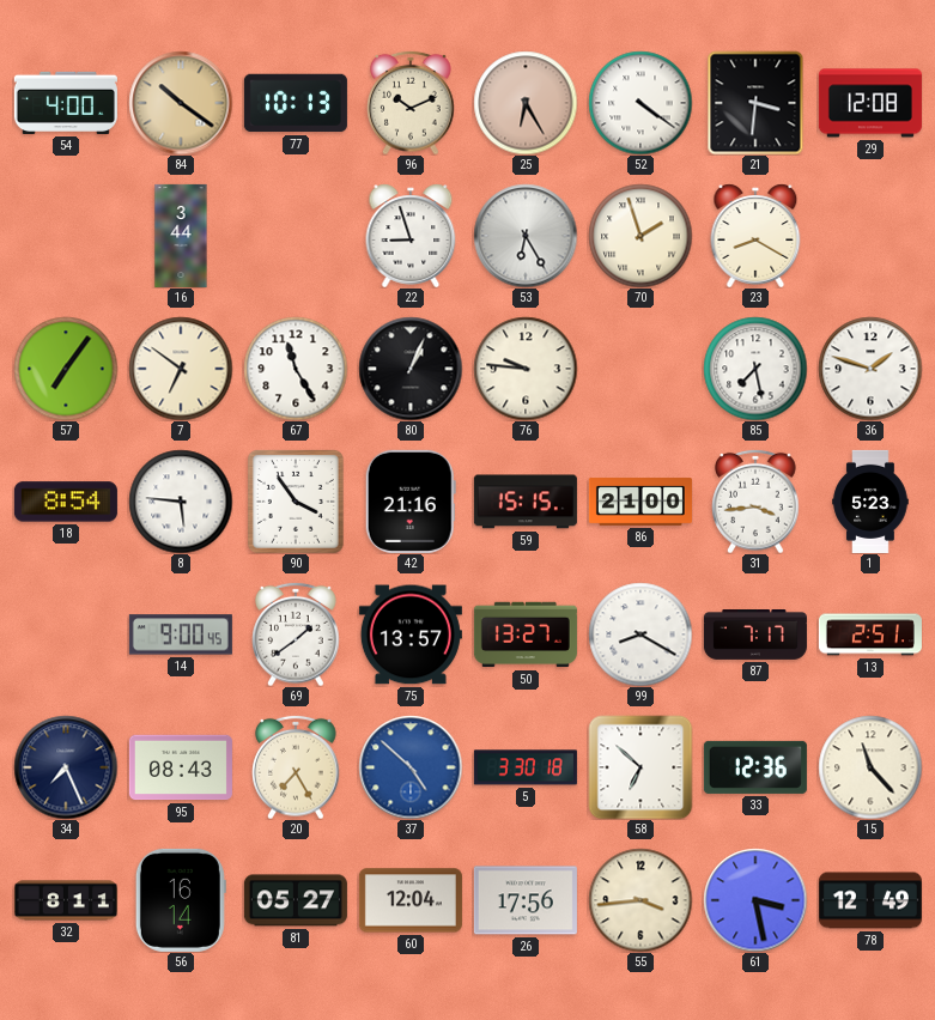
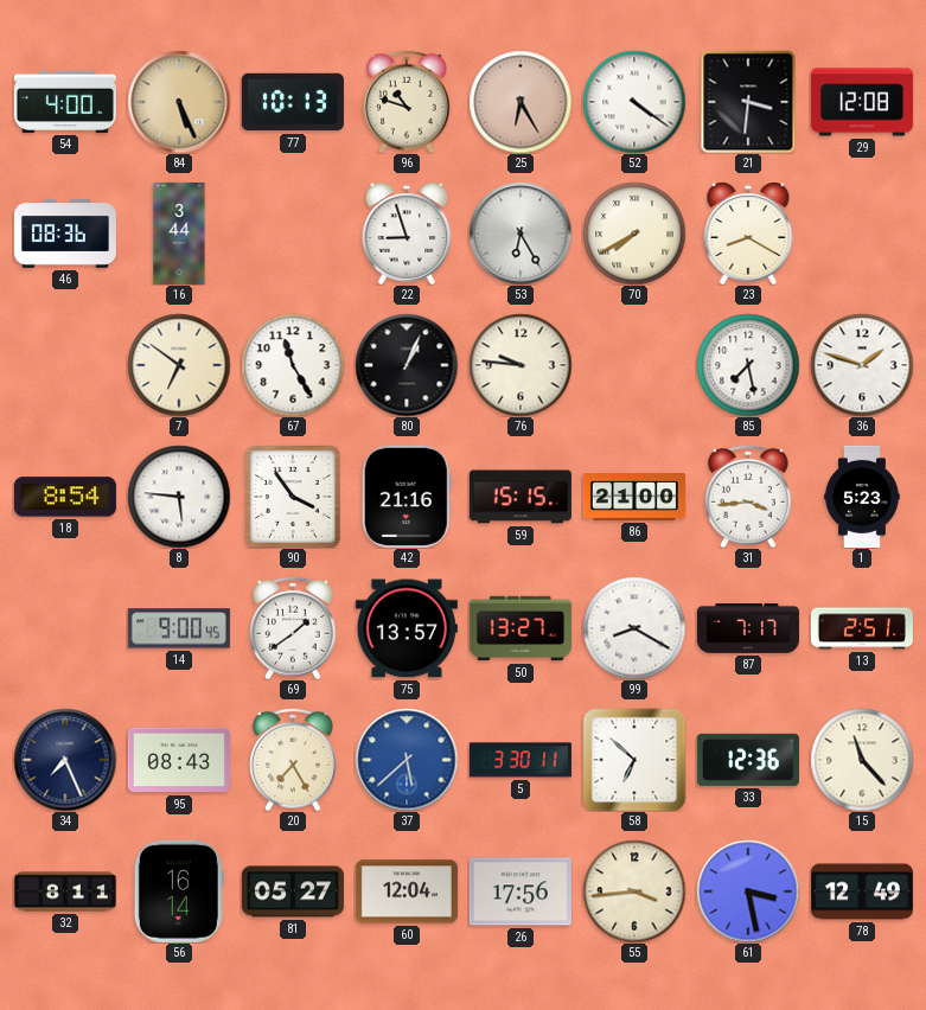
84: 10:21 -> 5:26
96: 10:11 -> 10:48
46: none -> 08:36
70: 1:57 -> 7:40
57: 7:06 -> none
37: 4:52 -> 5:38
5: 3:30:18 -> 3:30:11
